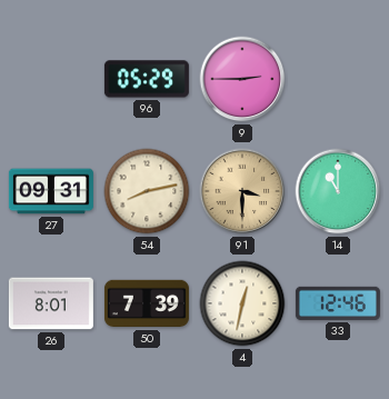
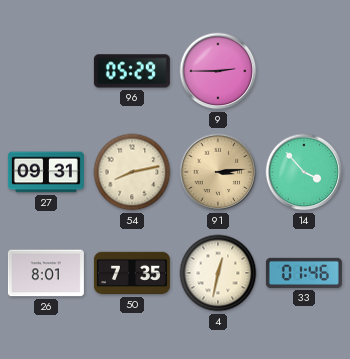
91: 3:30 -> 3:14
14: 11:00 -> 3:53
50: 7:39 -> 7:35
33: 12:46 -> 01:46
